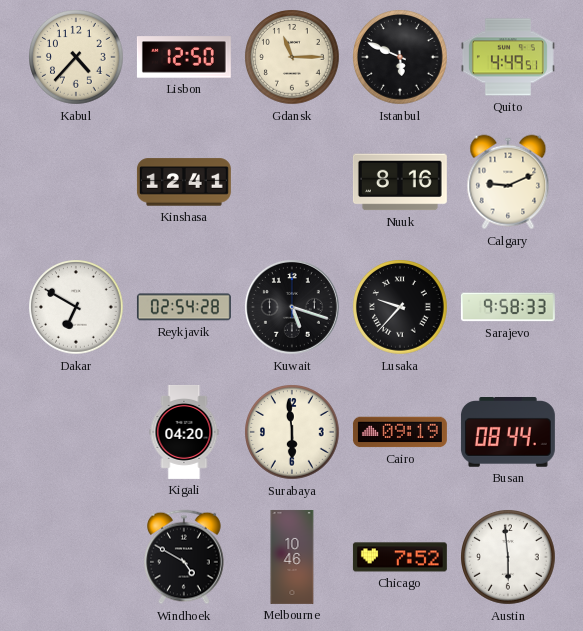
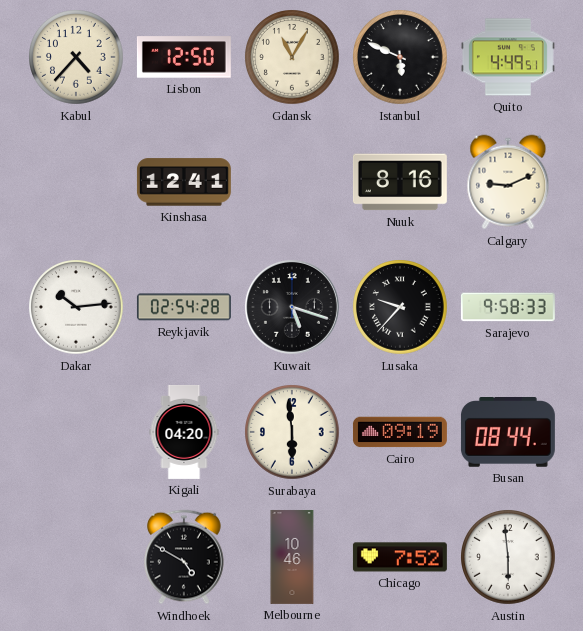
Gdansk: 11:15 -> 11:05
Dakar: 6:50 -> 10:14
